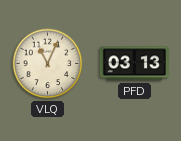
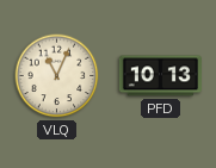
PFD: 03:13 -> 10:13
